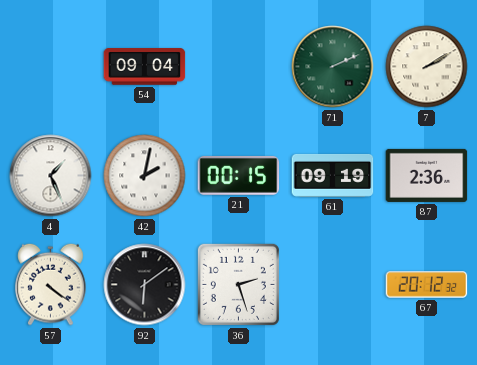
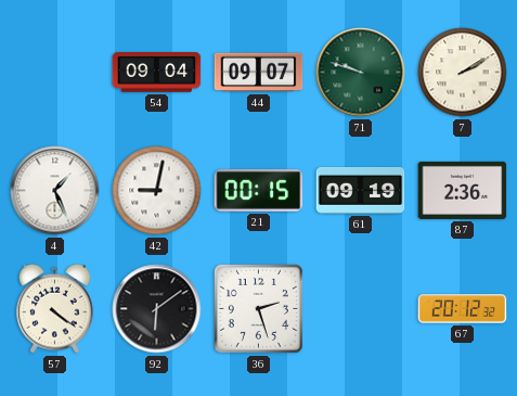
44: none -> 09:07
71: 2:11 -> 9:48
42: 2:02 -> 9:02
